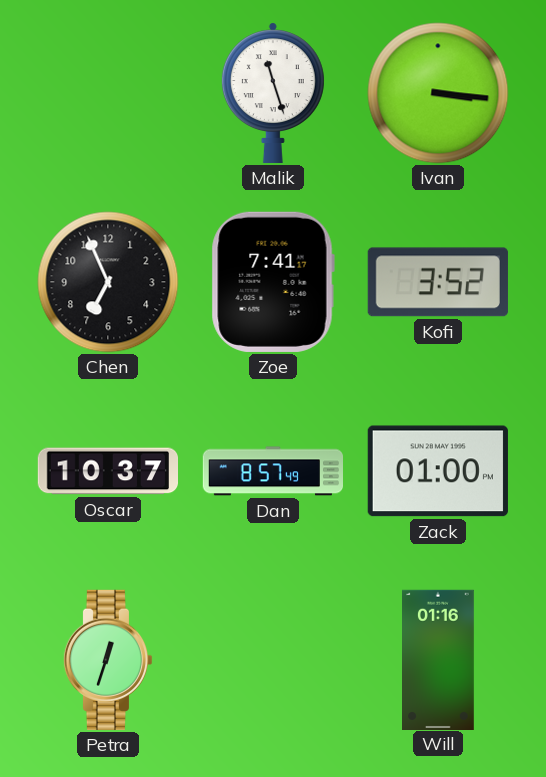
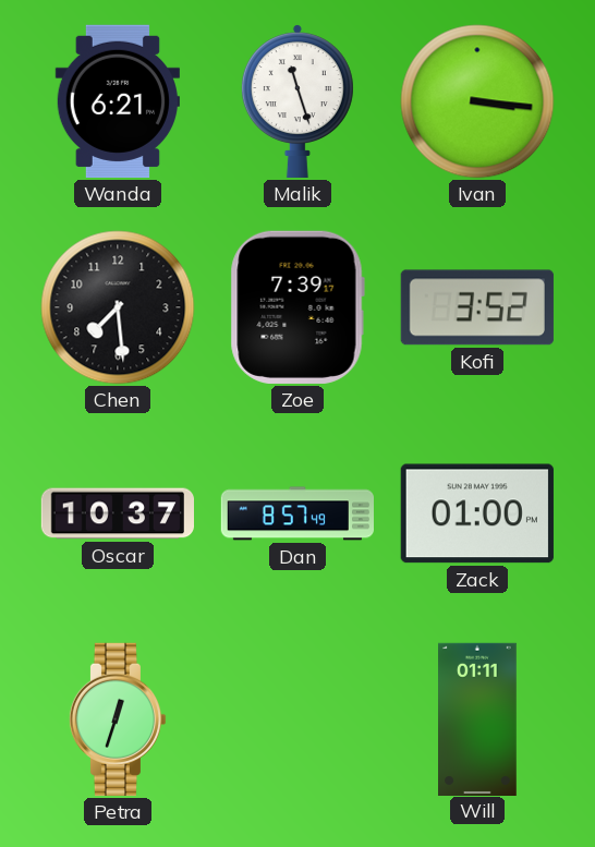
Wanda: none -> 6:21
Chen: 6:56 -> 7:29
Zoe: 7:41 -> 7:39
Will: 01:16 -> 01:11
